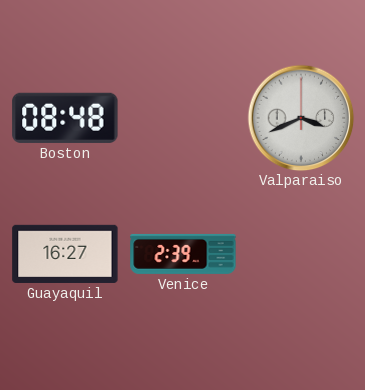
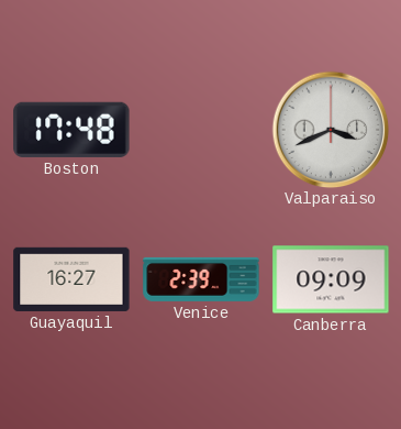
Boston: 08:48 -> 17:48
Canberra: none -> 09:09
